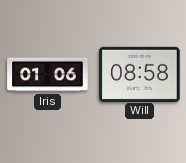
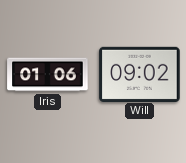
Will: 08:58 -> 09:02
